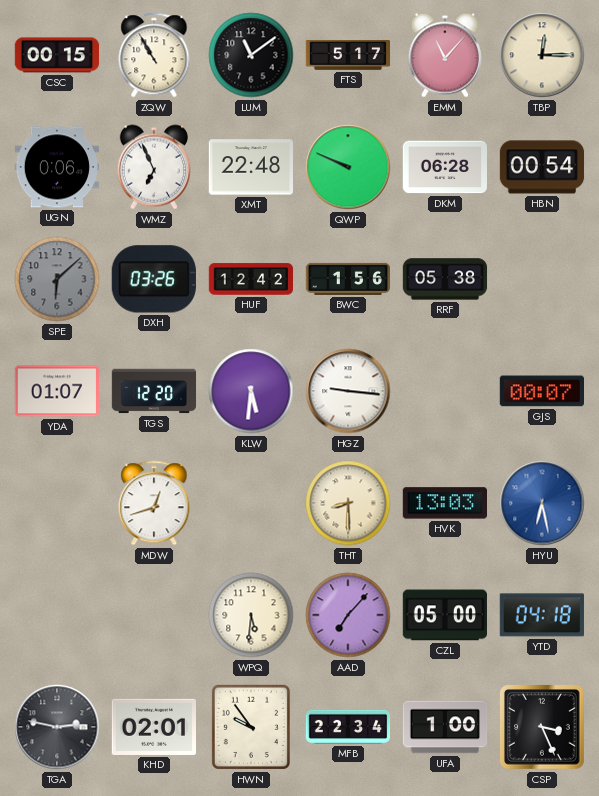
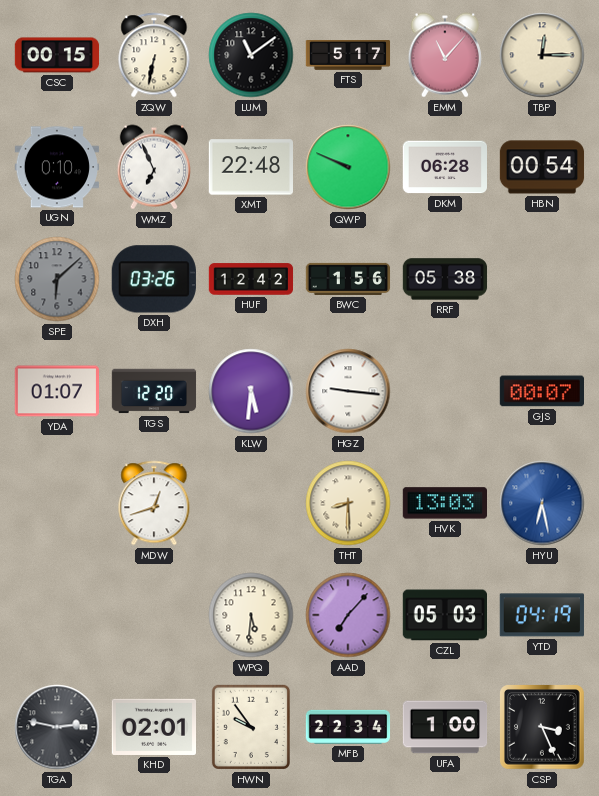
ZQW: 10:55 -> 6:32
UGN: 0:06 -> 0:10
CZL: 05:00 -> 05:03
YTD: 04:18 -> 04:19
